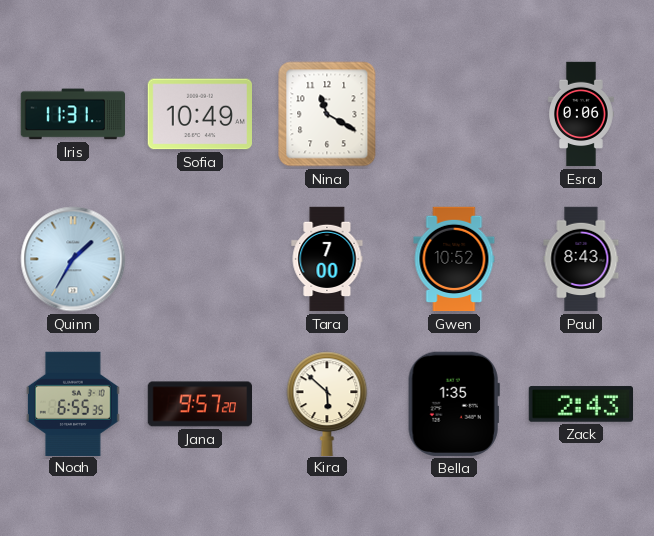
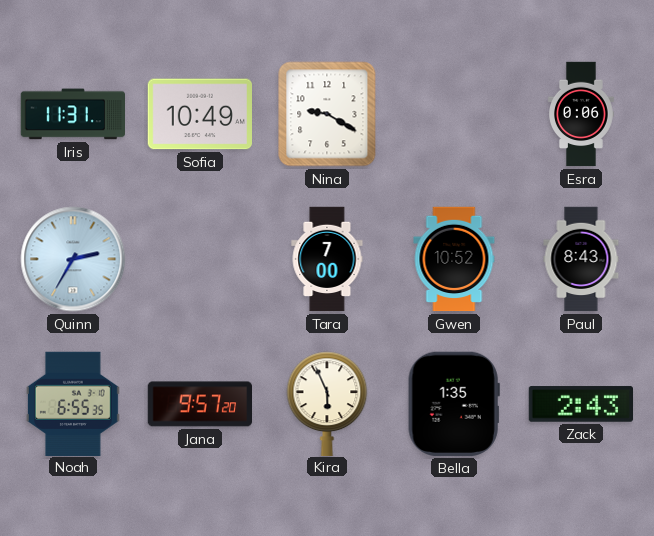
Nina: 11:20 -> 9:20
Quinn: 1:35 -> 2:35
Kira: 5:52 -> 5:56
